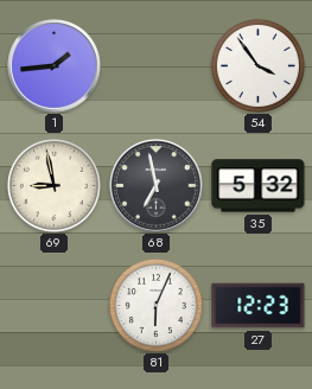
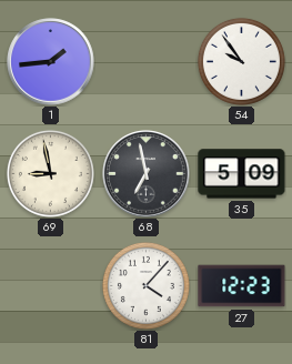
54: 3:54 -> 9:54
35: 5:32 -> 5:09
81: 6:04 -> 4:07
